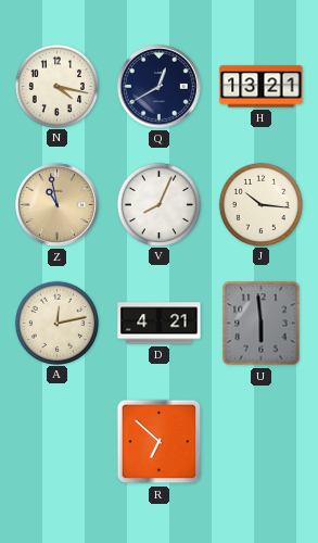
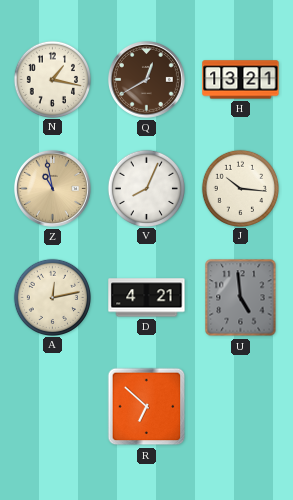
N: 4:17 -> 1:17
Q dial: navy -> brown
U: 5:59 -> 4:59
